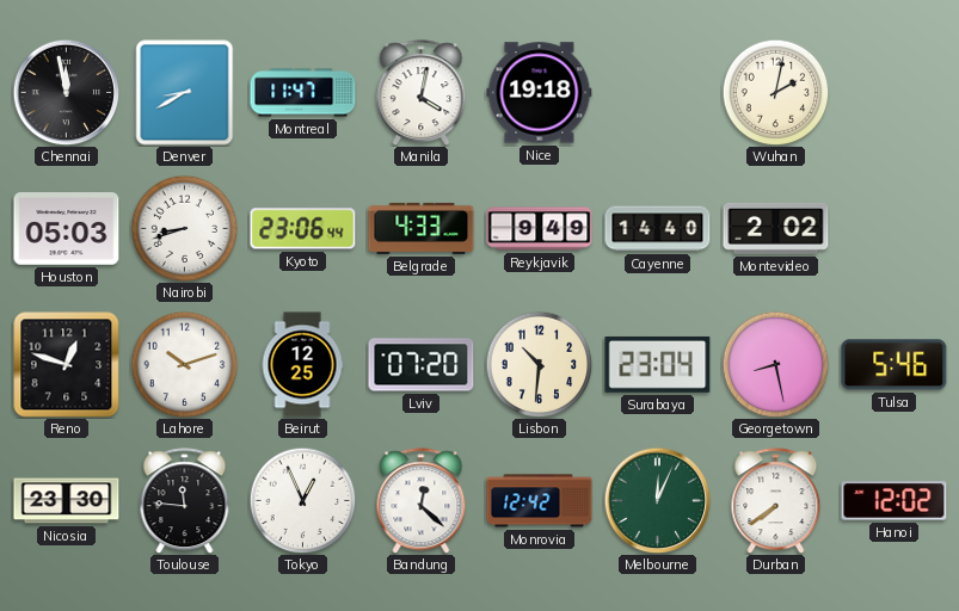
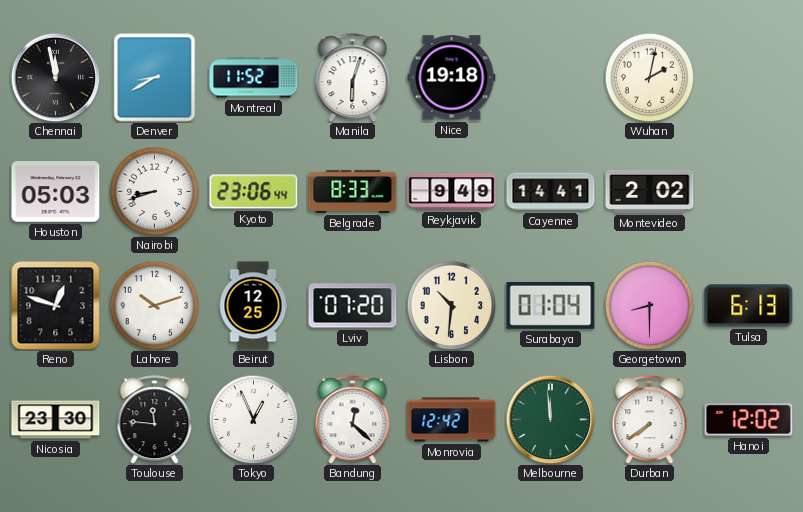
Montreal: 11:47 -> 11:52
Manila: 4:02 -> 6:03
Belgrade: 4:33 -> 8:33
Cayenne: 14:40 -> 14:41
Surabaya: 23:04 -> 01:04
Georgetown: 8:28 -> 8:30
Tulsa: 5:46 -> 6:13
Melbourne: 12:04 -> 11:59
